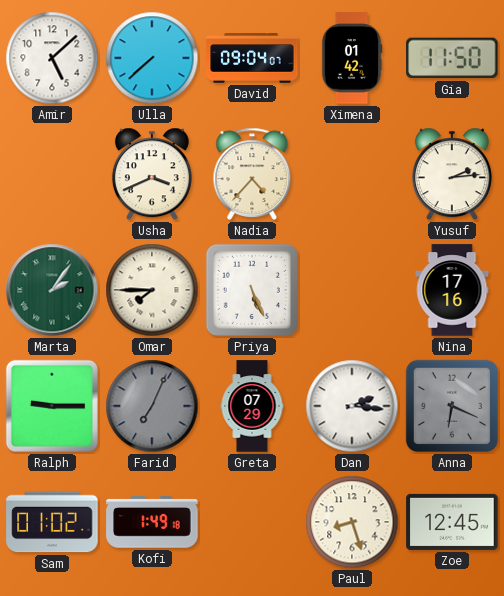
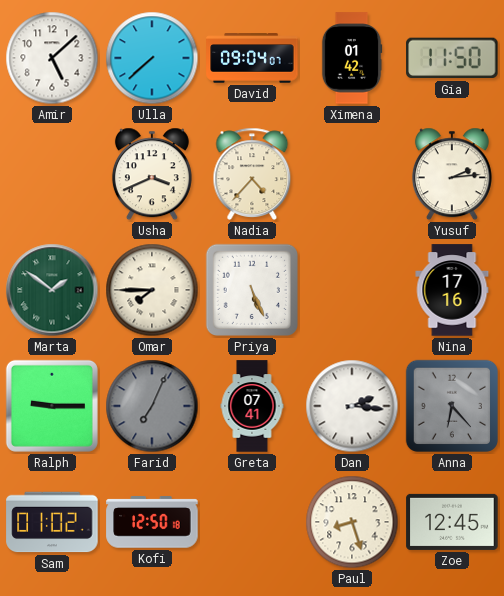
Marta: 2:06 -> 1:51
Greta: 07:29 -> 07:41
Anna: 6:19 -> 6:23
Kofi: 1:49 -> 12:50
